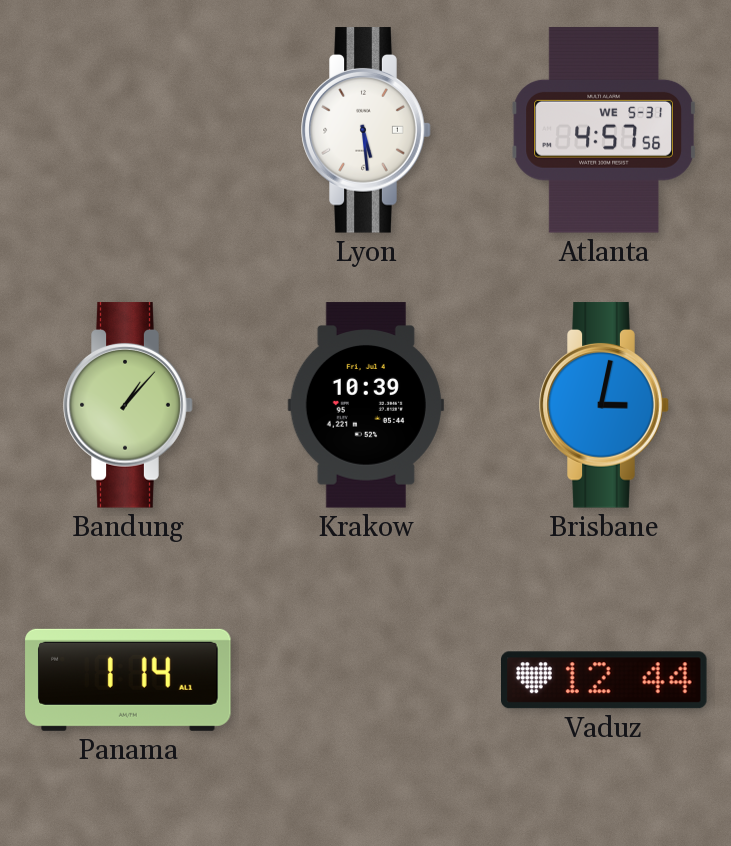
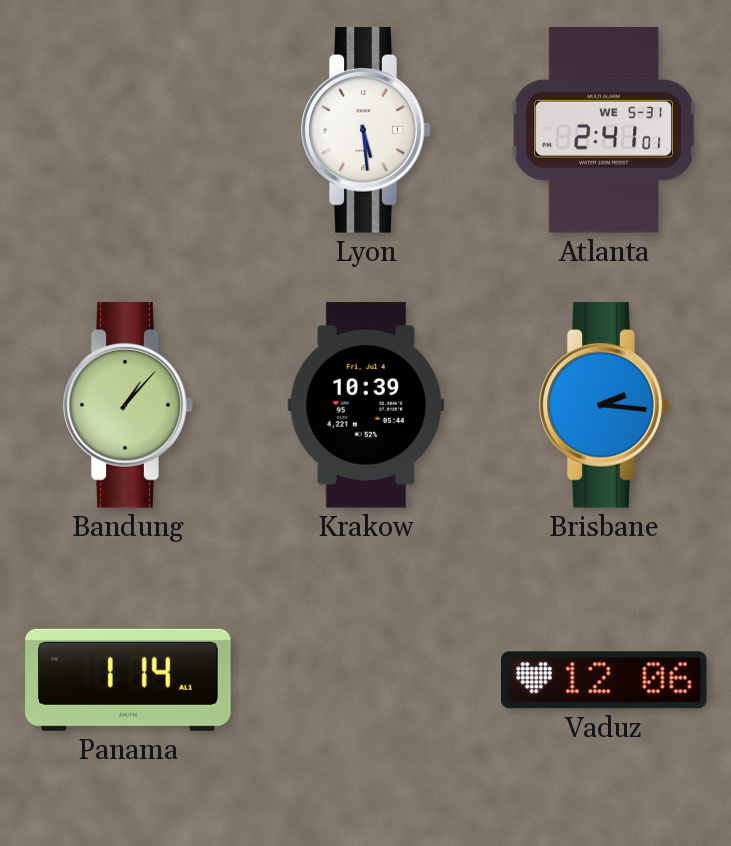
Atlanta: 4:57 -> 2:41
Brisbane: 3:02 -> 2:16
Vaduz: 12:44 -> 12:06
